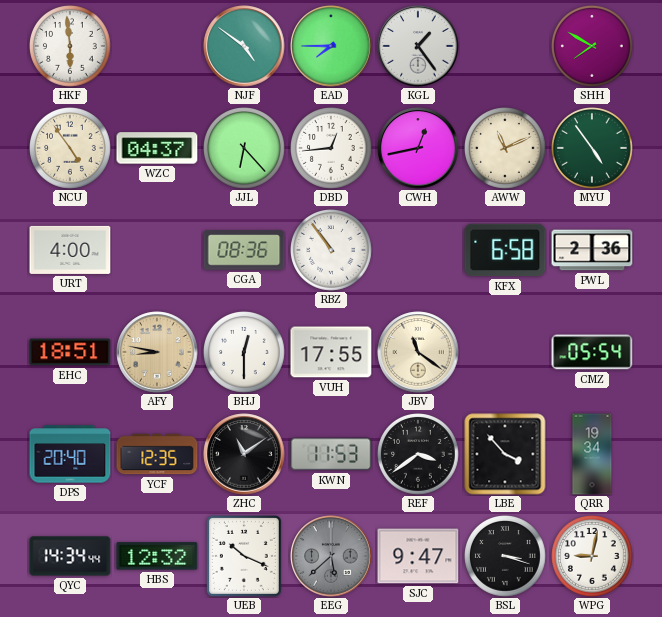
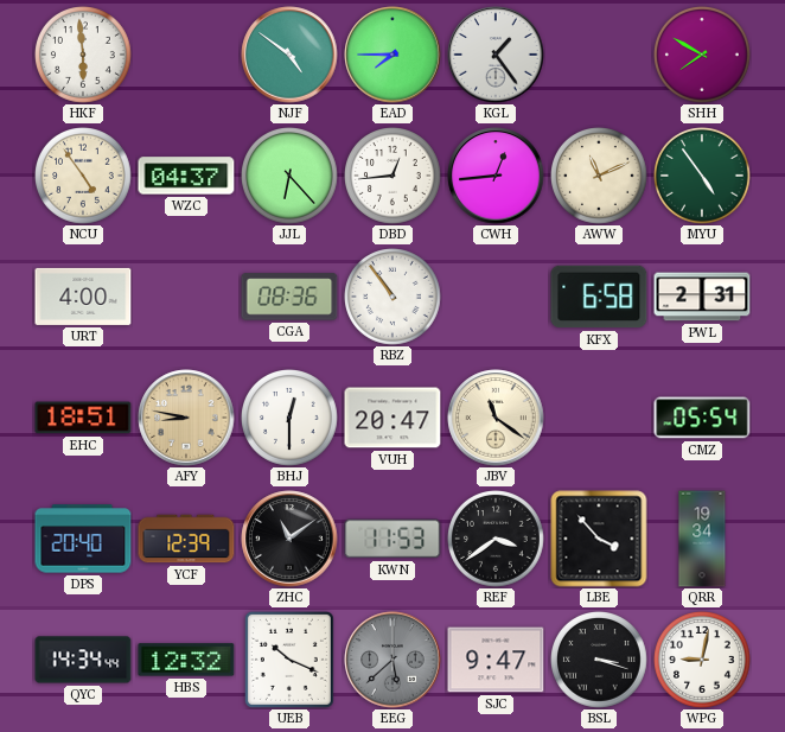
CWH: 12:43 -> 12:44
PWL: 2:36 -> 2:31
VUH: 17:55 -> 20:47
YCF: 12:35 -> 12:39
